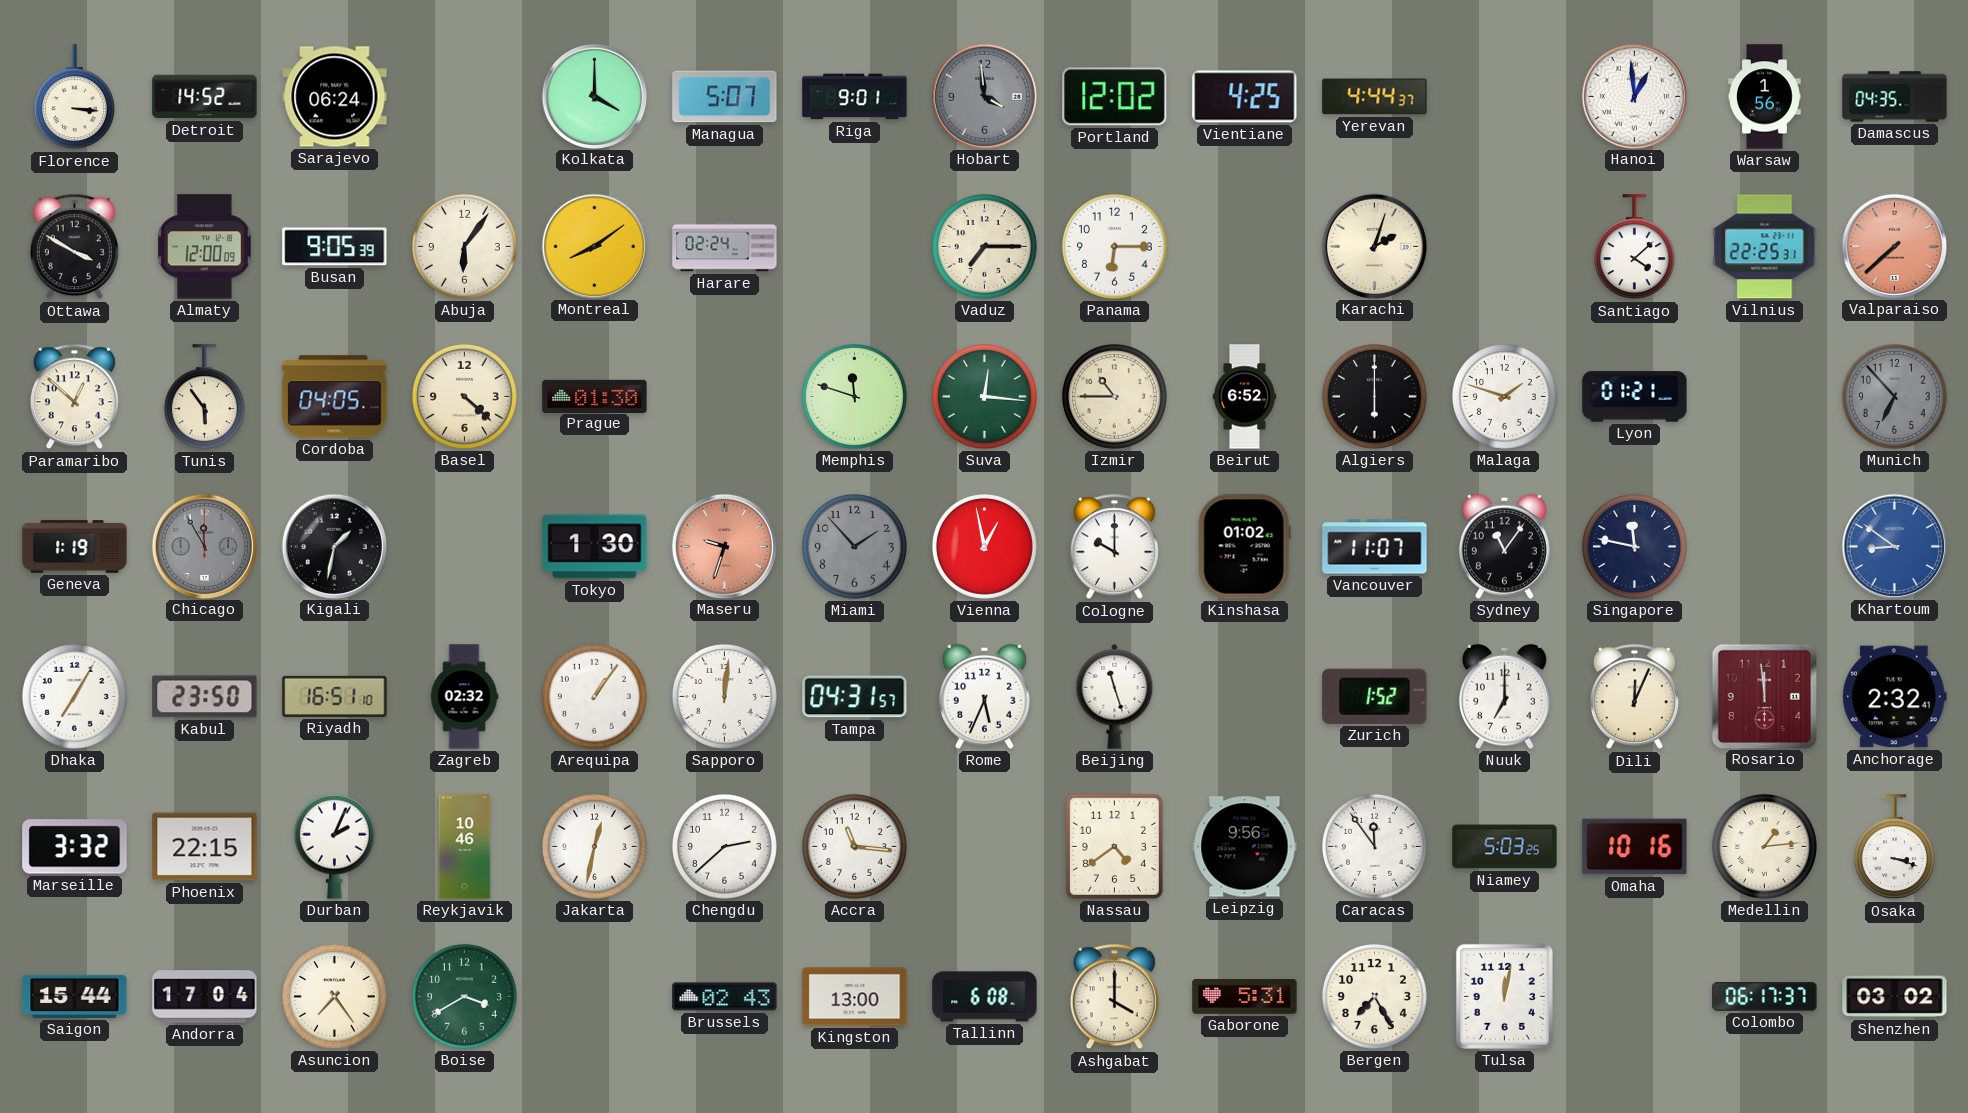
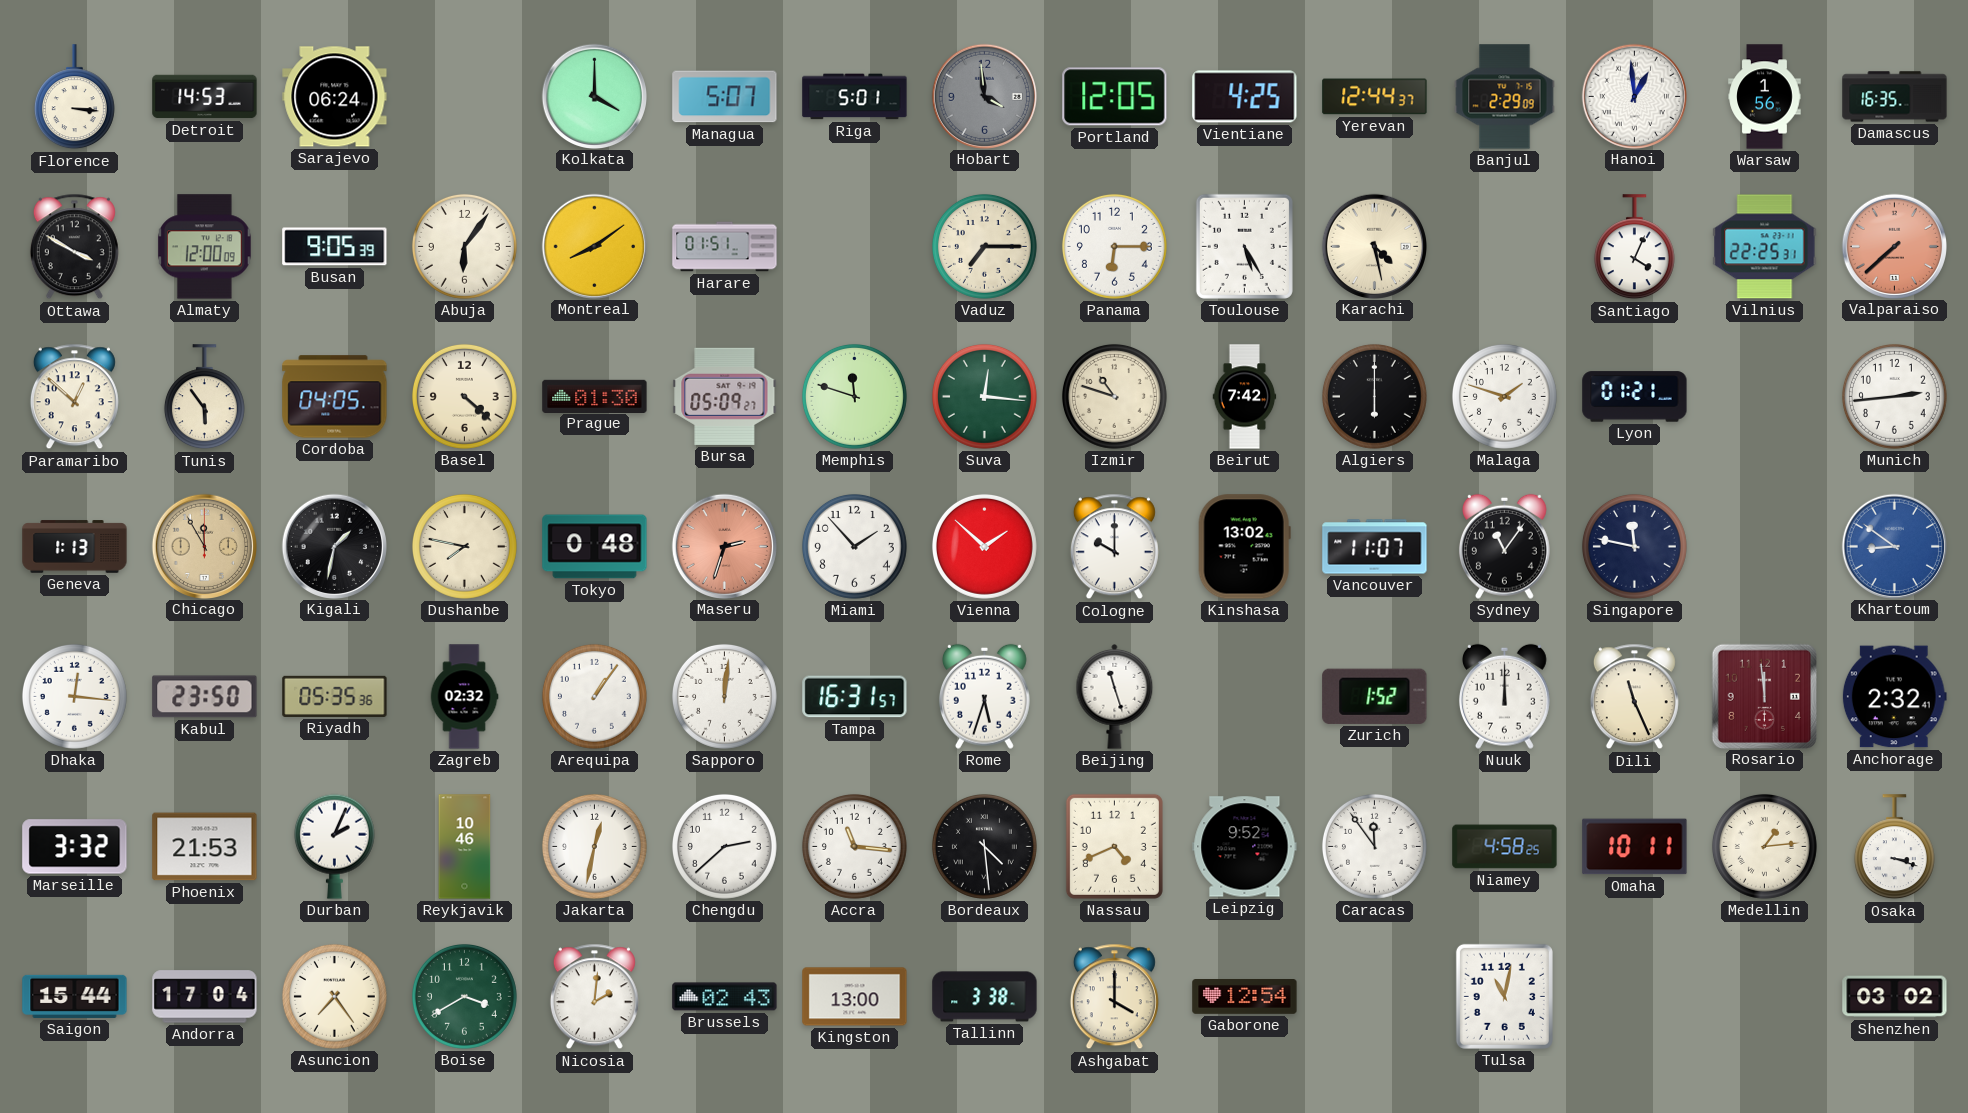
Detroit: 14:52 -> 14:53
Riga: 9:01 -> 5:01
Portland: 12:02 -> 12:05
Yerevan: 4:44 -> 12:44
Banjul: none -> 2:29
Damascus: 04:35 -> 16:35
Harare: 02:24 -> 01:51
Toulouse: none -> 5:25
Karachi: 2:03 -> 4:28
Santiago: 4:08 -> 4:04
Bursa: none -> 05:09
Izmir: 10:45 -> 10:48
Beirut: 6:52 -> 7:42
Munich: 6:53 -> 2:44
Munich dial: grey -> white
Geneva: 1:19 -> 1:13
Chicago dial: grey -> champagne
Dushanbe: none -> 7:47
Tokyo: 1:30 -> 0:48
Maseru: 9:33 -> 2:33
Miami dial: grey -> white
Vienna: 12:58 -> 1:52
Kinshasa: 01:02 -> 13:02
Dhaka: 7:05 -> 12:16
Riyadh: 16:51 -> 05:35
Tampa: 04:31 -> 16:31
Rome: 5:34 -> 5:33
Nuuk: 7:00 -> 12:00
Dili: 12:04 -> 11:26
Phoenix: 22:15 -> 21:53
Bordeaux: none -> 4:29
Nassau: 4:39 -> 4:41
Leipzig: 9:56 -> 9:52
Niamey: 5:03 -> 4:58
Omaha: 10:16 -> 10:11
Nicosia: none -> 2:01
Tallinn: 6:08 -> 3:38
Gaborone: 5:31 -> 12:54
Bergen: 7:25 -> none
Tulsa: 12:02 -> 11:02
Colombo: 06:17 -> none
